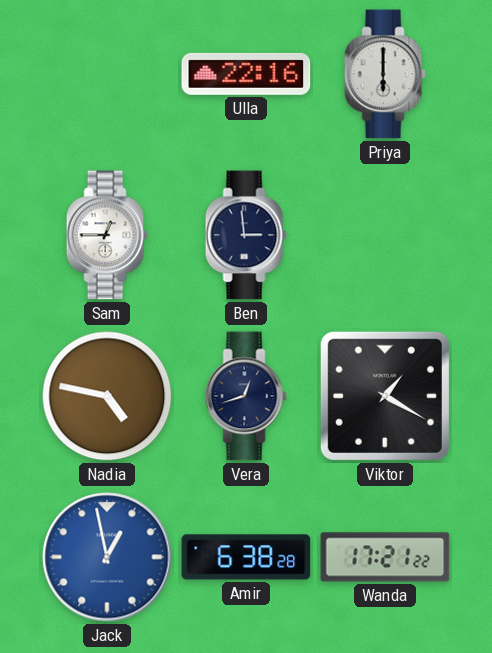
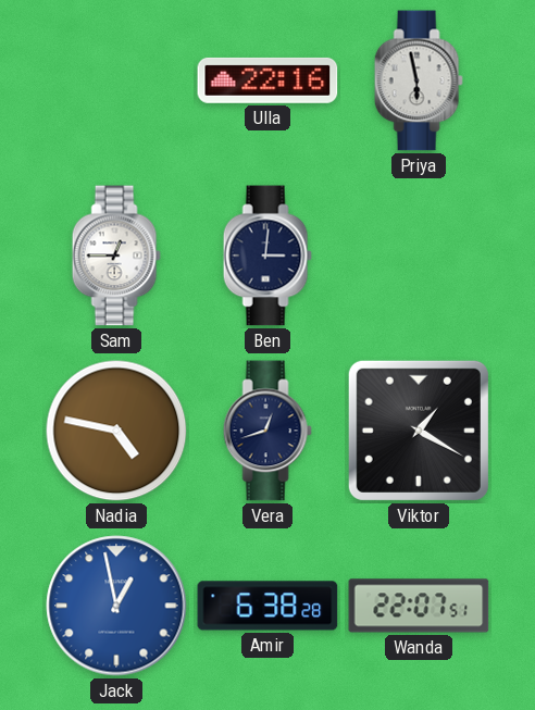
Priya: 6:00 -> 5:58
Ben: 2:59 -> 3:01
Wanda: 17:21 -> 22:07
